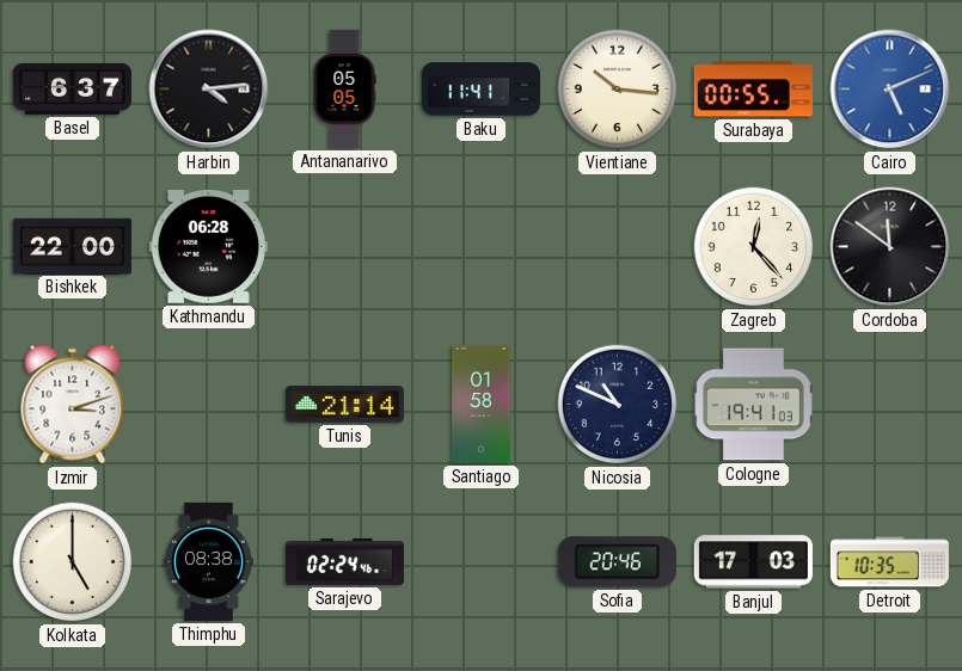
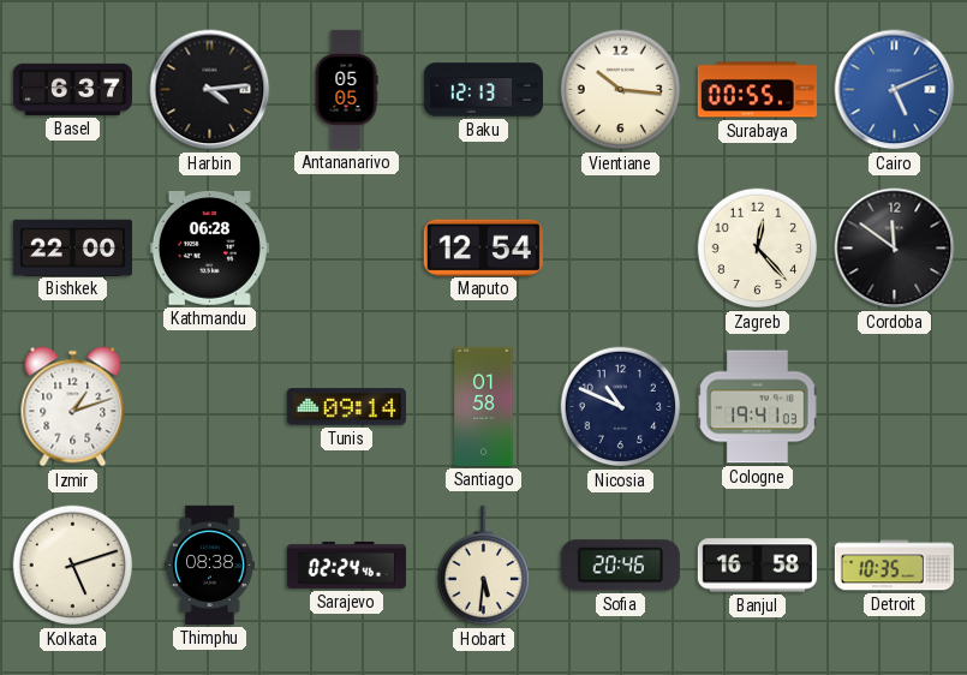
Baku: 11:41 -> 12:13
Maputo: none -> 12:54
Izmir: 3:12 -> 1:12
Tunis: 21:14 -> 09:14
Kolkata: 5:00 -> 5:12
Hobart: none -> 5:31
Banjul: 17:03 -> 16:58
